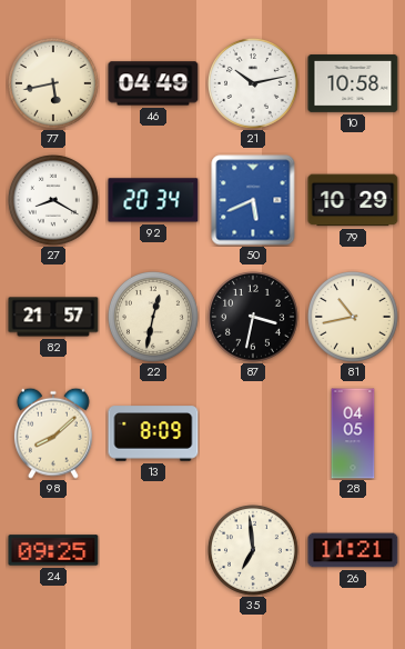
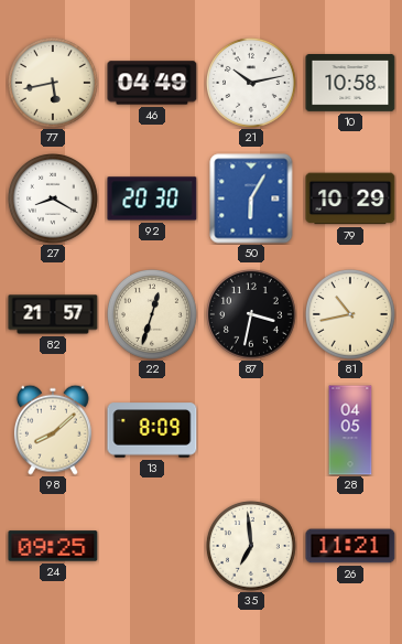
92: 20:34 -> 20:30
50: 5:41 -> 6:05
22: 12:32 -> 12:33
